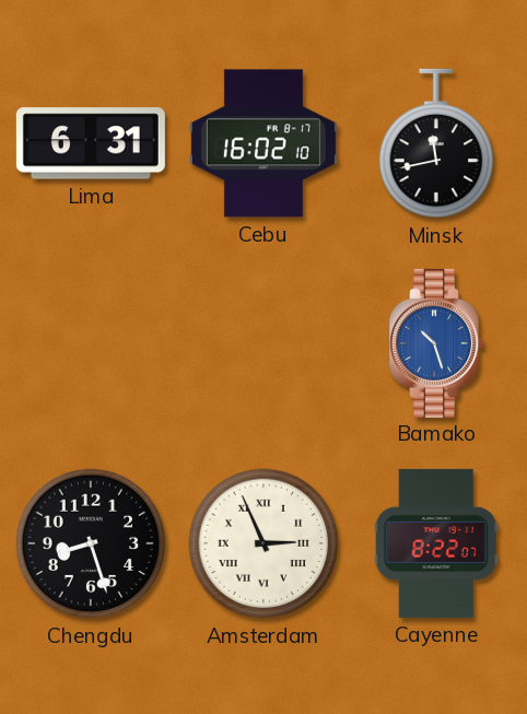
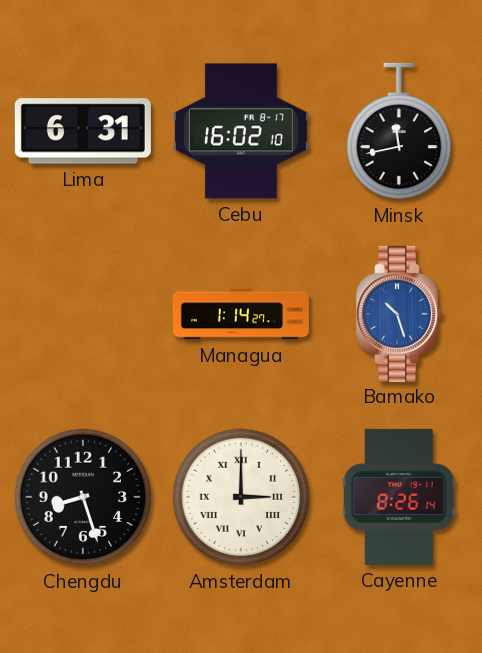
Managua: none -> 1:14
Amsterdam: 2:56 -> 3:00
Cayenne: 8:22 -> 8:26
